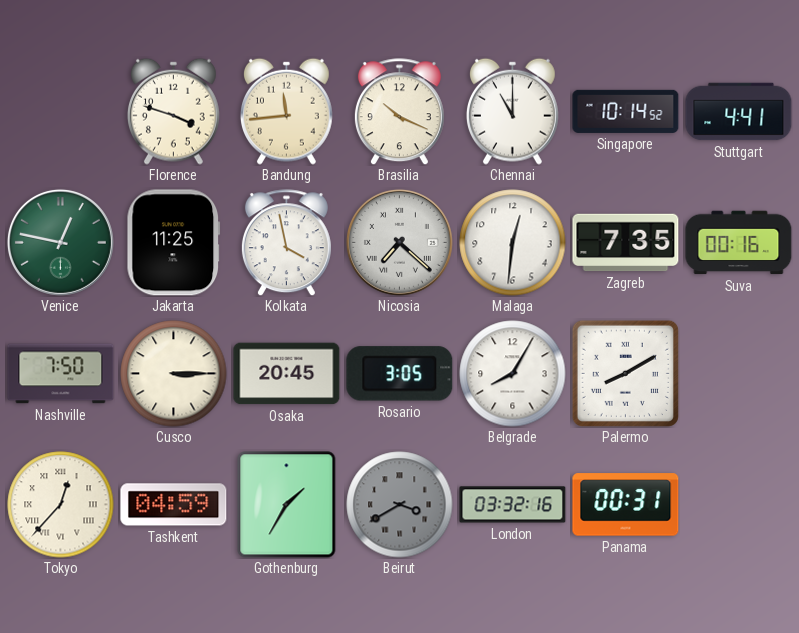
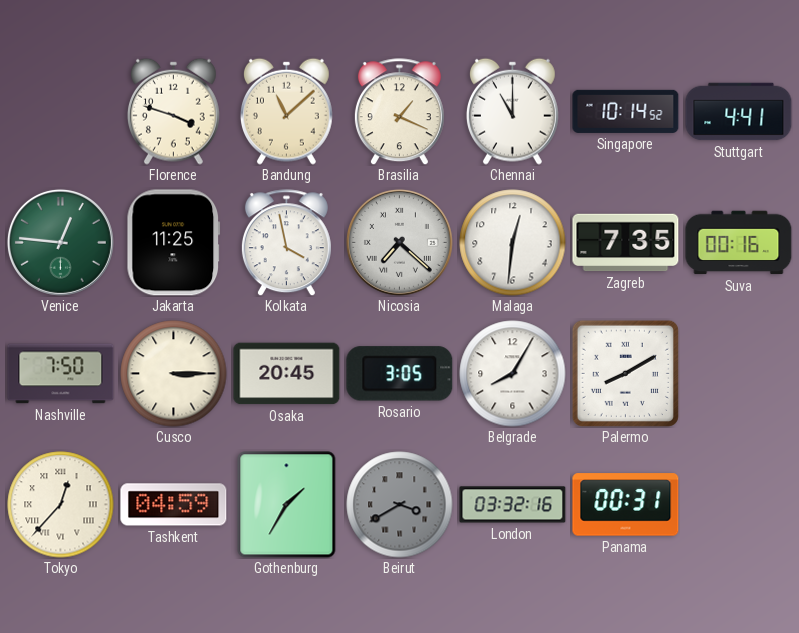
Bandung: 11:44 -> 11:08
Brasilia: 10:19 -> 1:19
Venice: 12:47 -> 12:46
